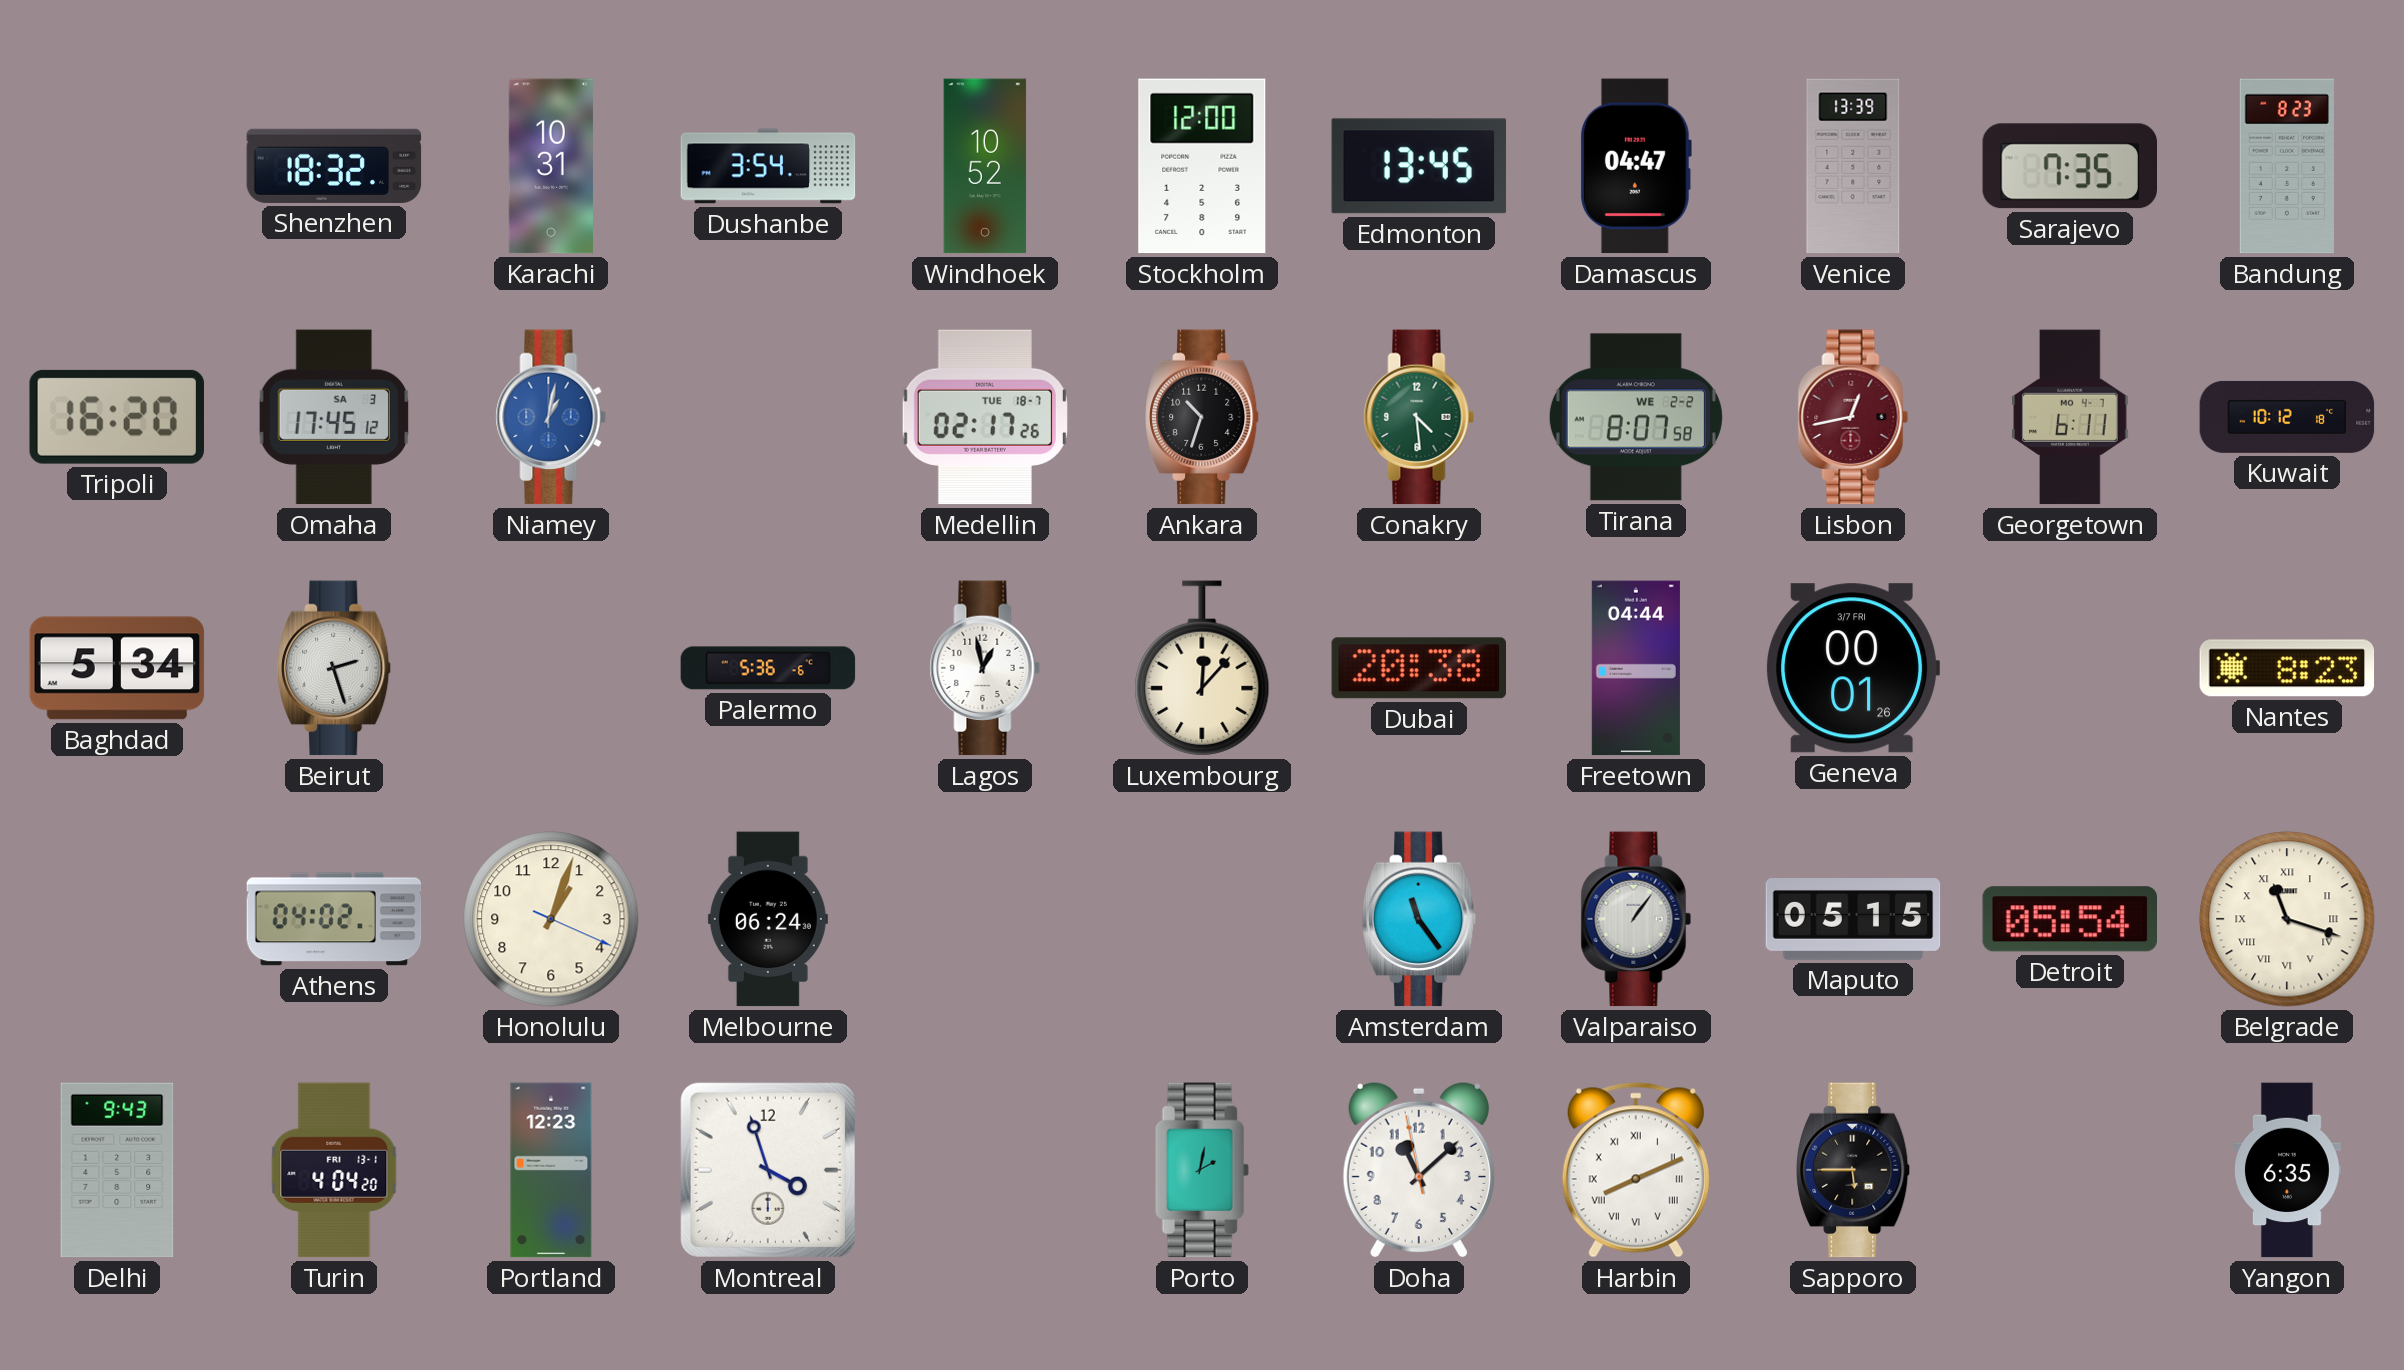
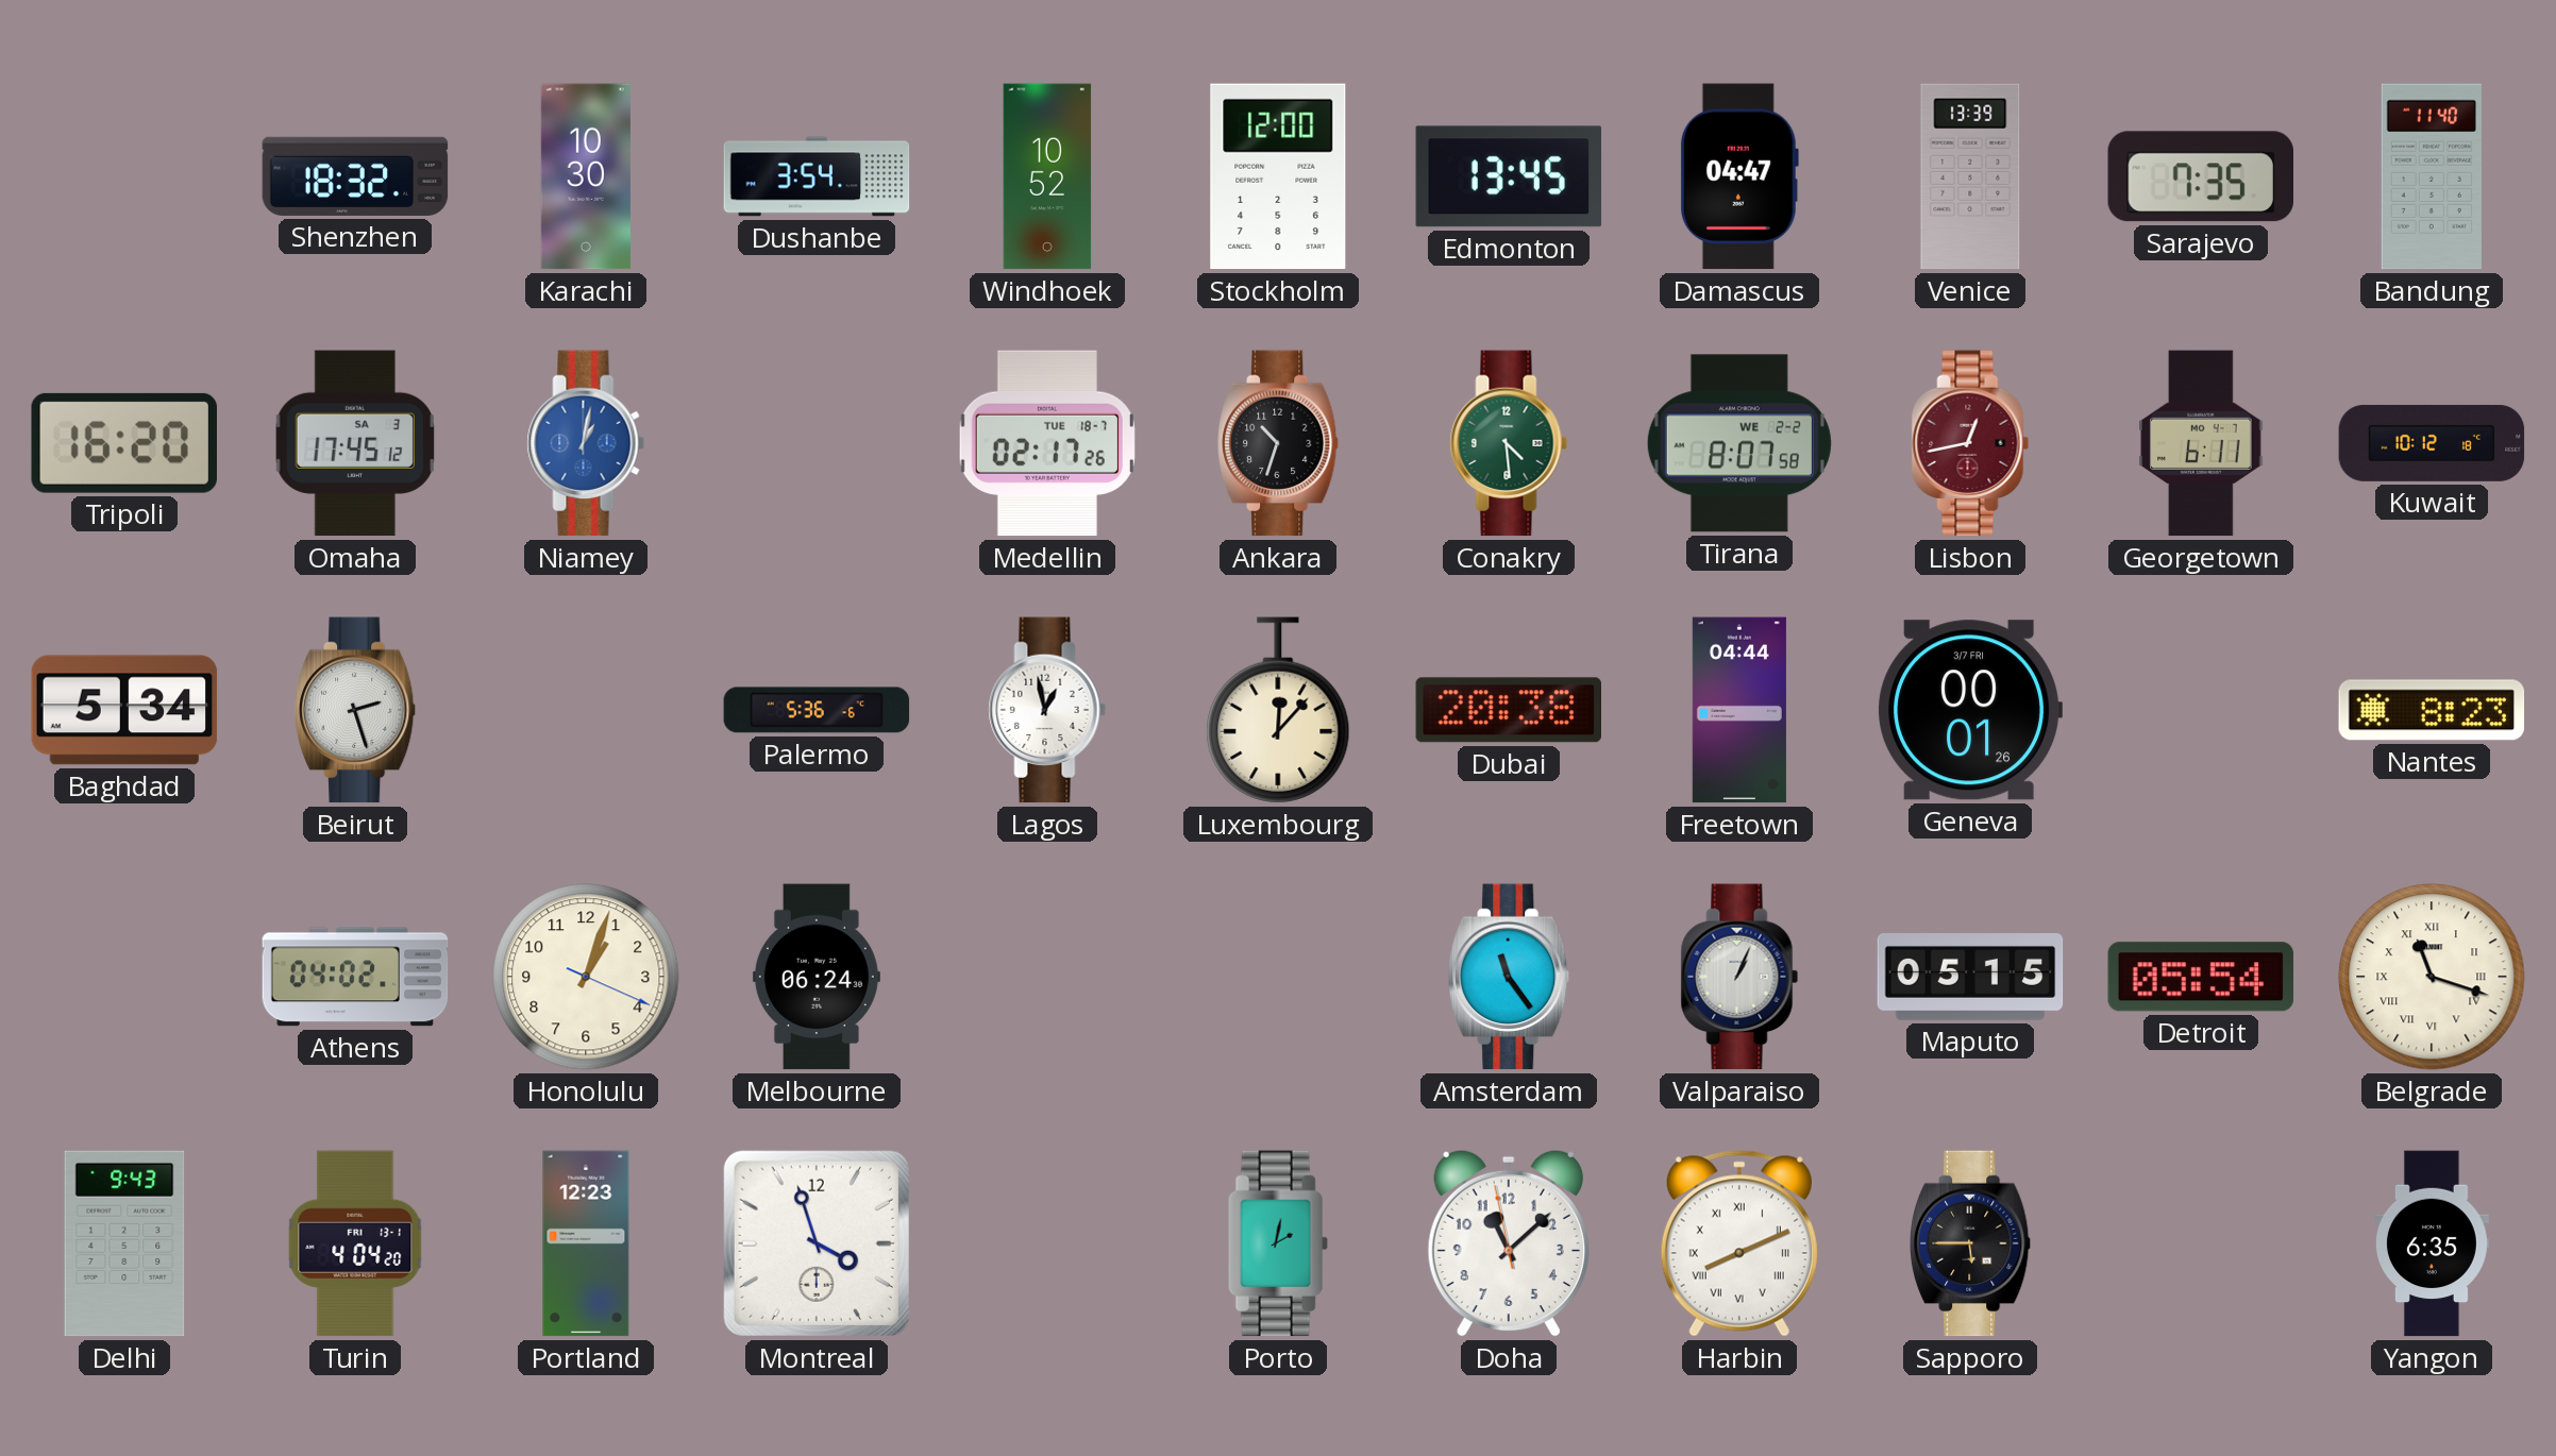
Karachi: 10:31 -> 10:30
Bandung: 8:23 -> 11:40
Valparaiso: 1:06 -> 1:04
